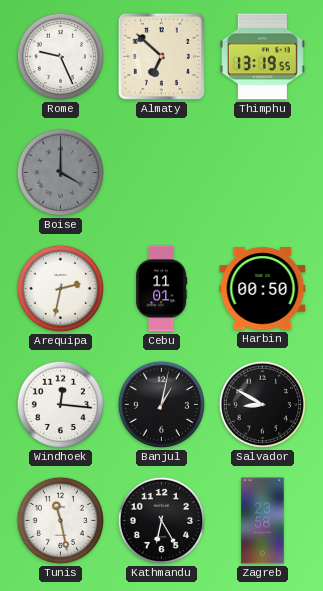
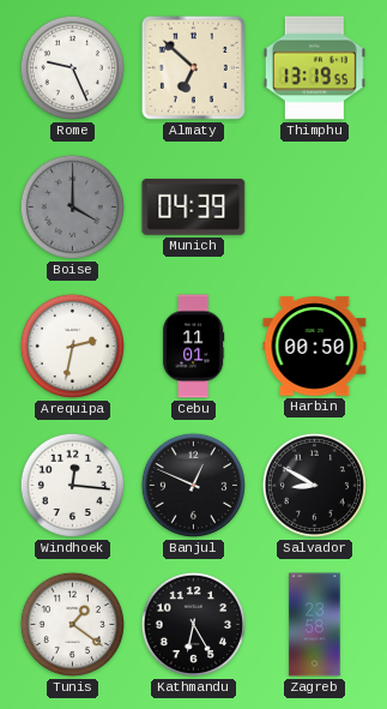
Munich: none -> 04:39
Banjul: 1:02 -> 12:49
Tunis: 11:28 -> 1:21
